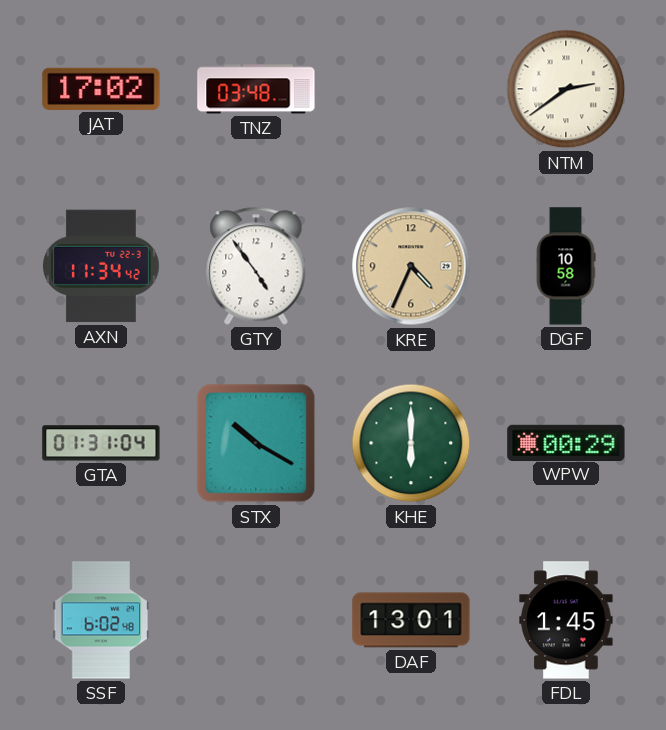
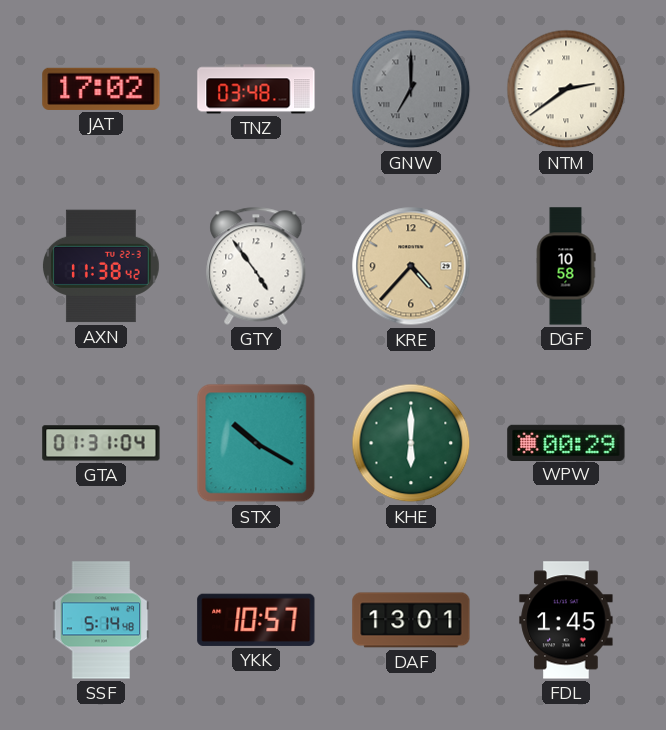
GNW: none -> 7:00
AXN: 11:34 -> 11:38
KRE: 4:34 -> 4:37
SSF: 6:02 -> 5:14
YKK: none -> 10:57
